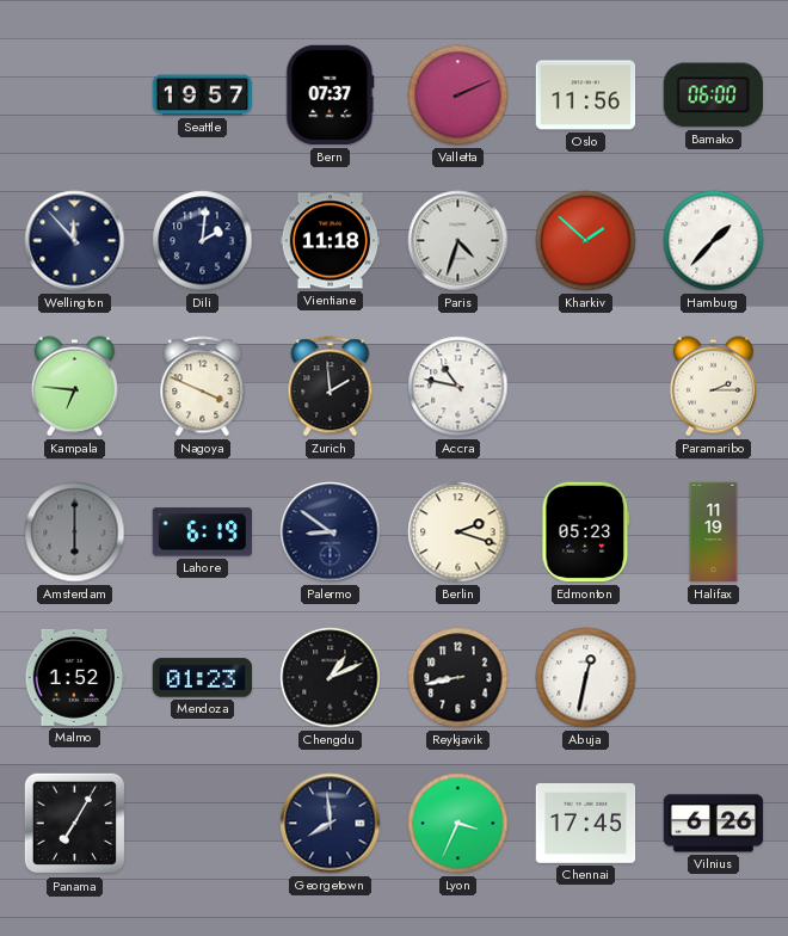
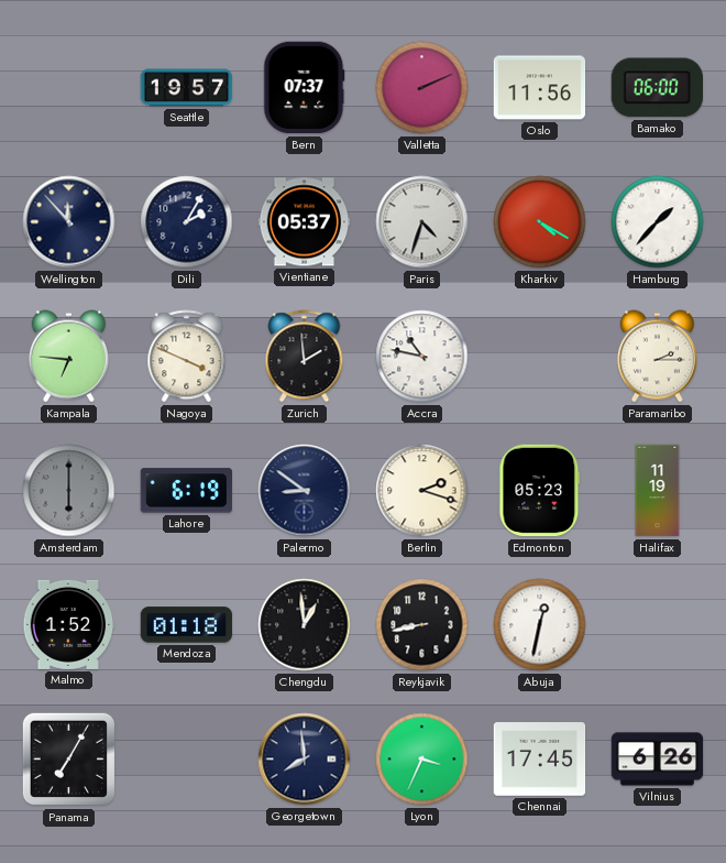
Dili: 2:01 -> 2:05
Vientiane: 11:18 -> 05:37
Kharkiv: 1:52 -> 4:20
Mendoza: 01:23 -> 01:18
Chengdu: 1:11 -> 12:59
